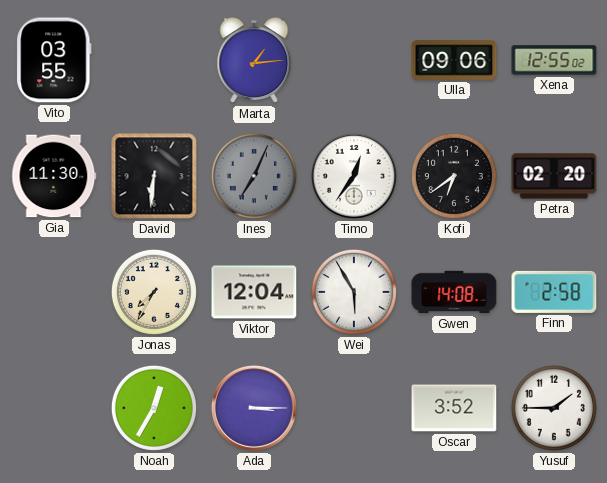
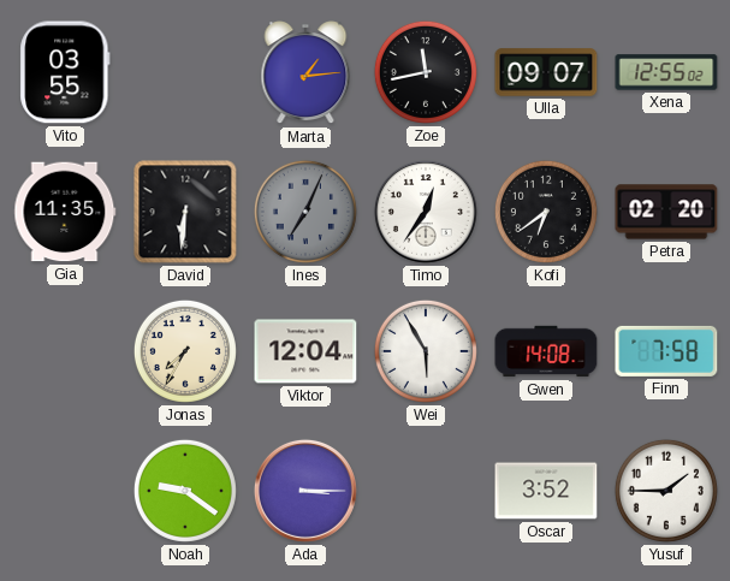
Zoe: none -> 11:43
Ulla: 09:06 -> 09:07
Gia: 11:30 -> 11:35
Finn: 2:58 -> 7:58
Noah: 12:35 -> 9:21
